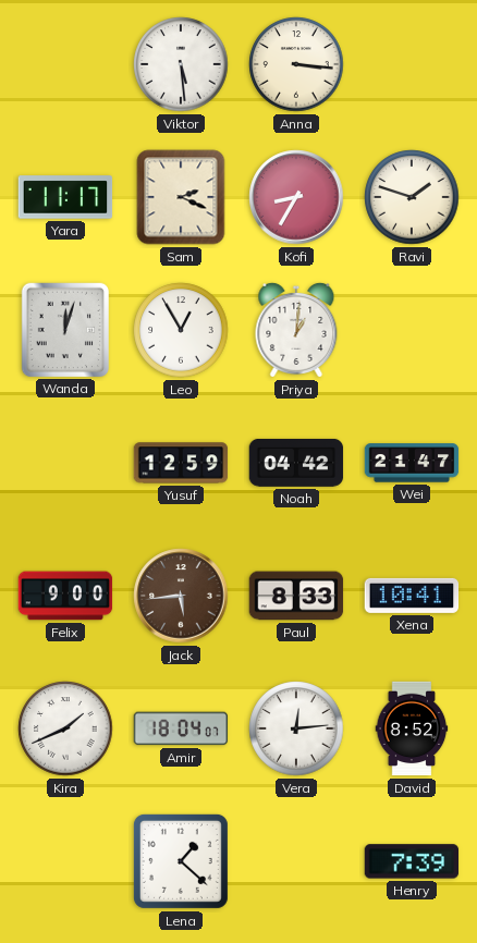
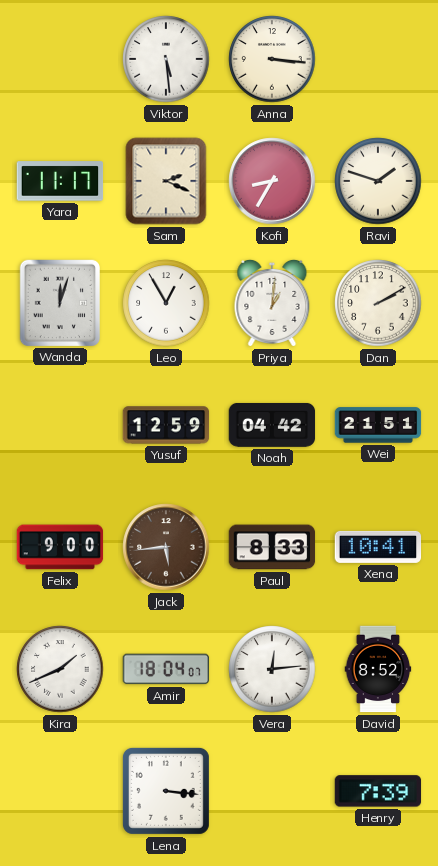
Dan: none -> 2:10
Wei: 21:47 -> 21:51
Lena: 1:22 -> 3:16
